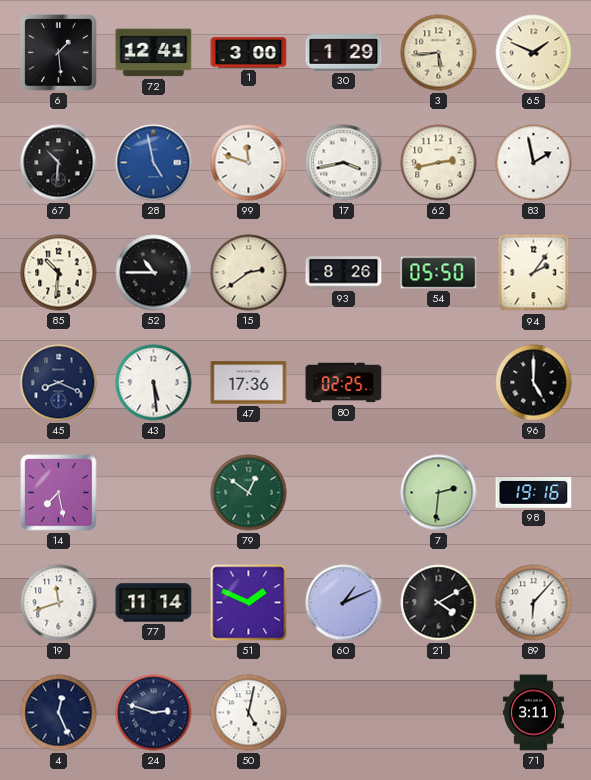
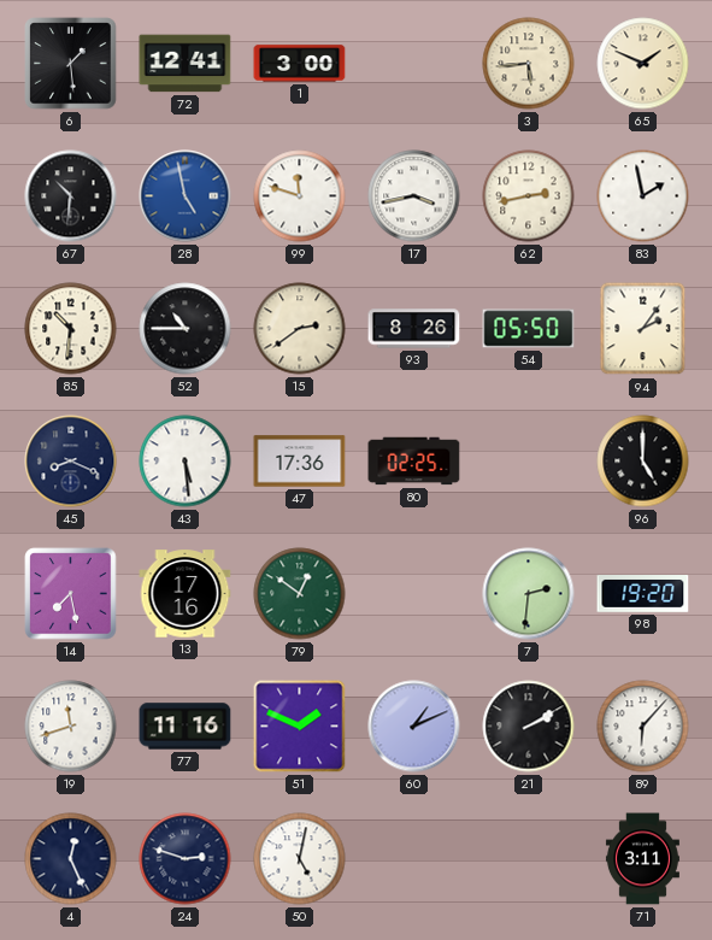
30: 1:29 -> none
13: none -> 17:16
98: 19:16 -> 19:20
77: 11:14 -> 11:16
21: 4:10 -> 2:10
